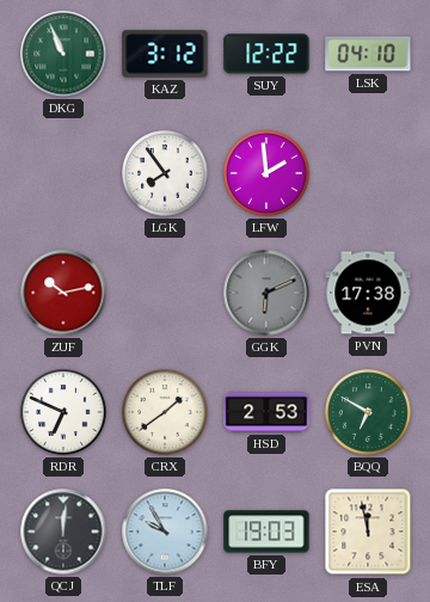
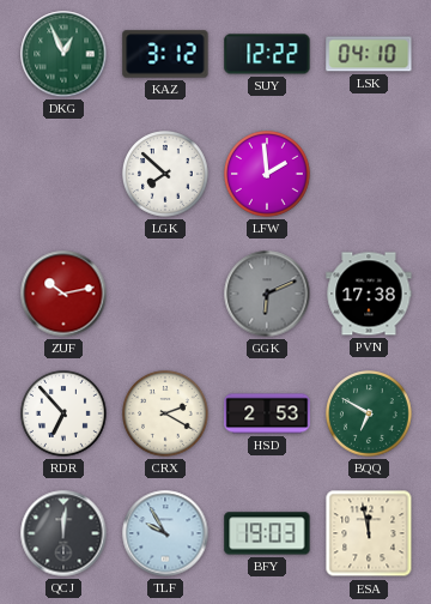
DKG: 10:56 -> 12:56
LGK: 7:54 -> 7:52
RDR: 6:49 -> 6:53
CRX: 1:39 -> 2:20
